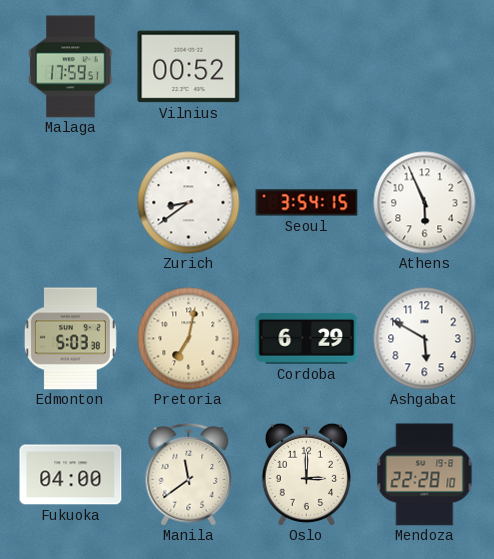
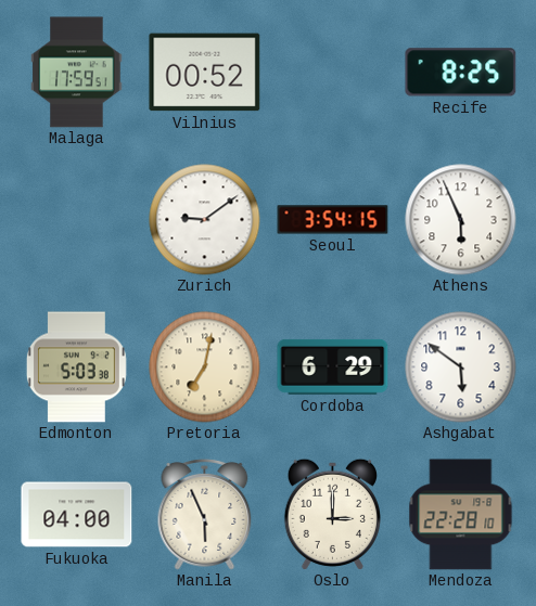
Recife: none -> 8:25
Zurich: 8:39 -> 9:09
Ashgabat: 5:50 -> 5:51
Manila: 11:39 -> 5:56
